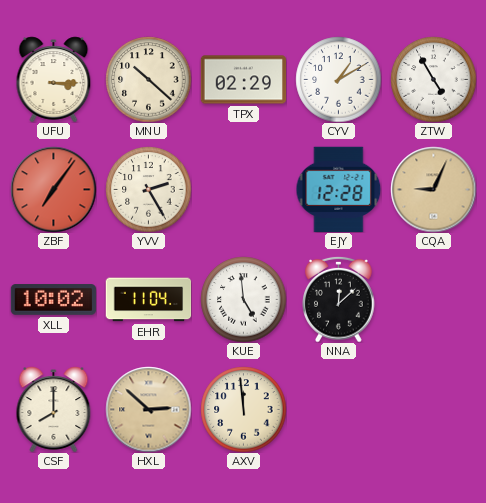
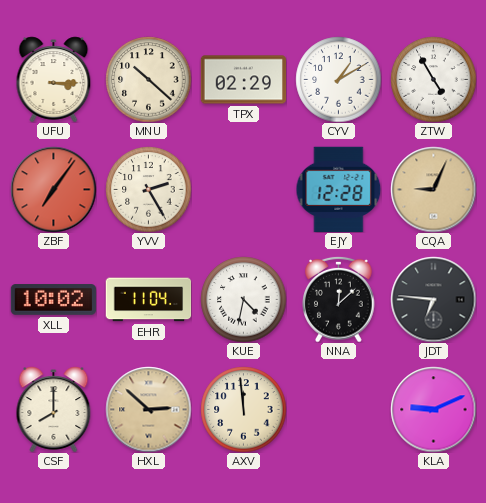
KUE: 4:59 -> 4:32
JDT: none -> 6:46
KLA: none -> 9:11
